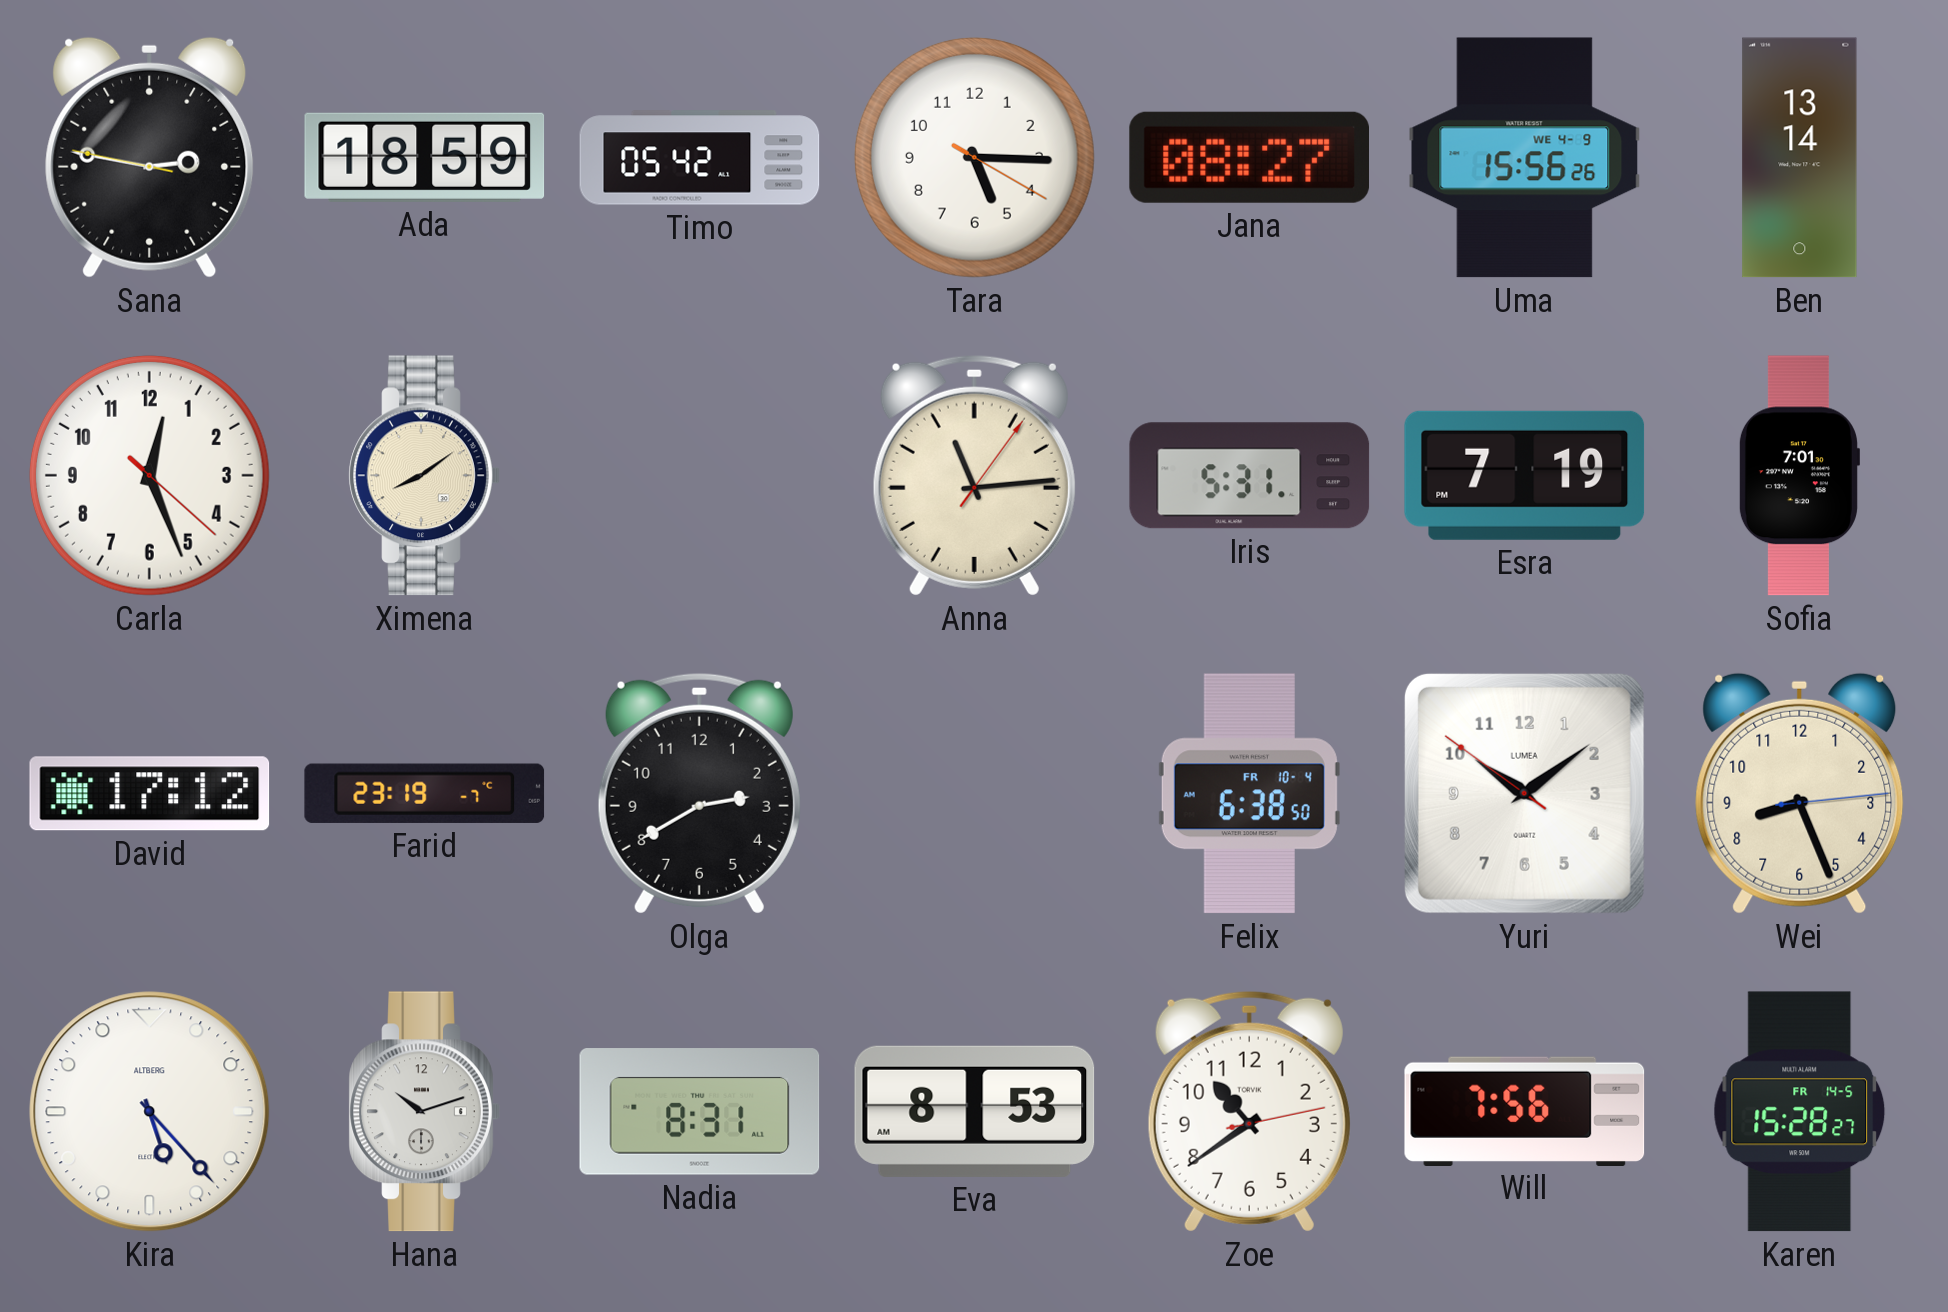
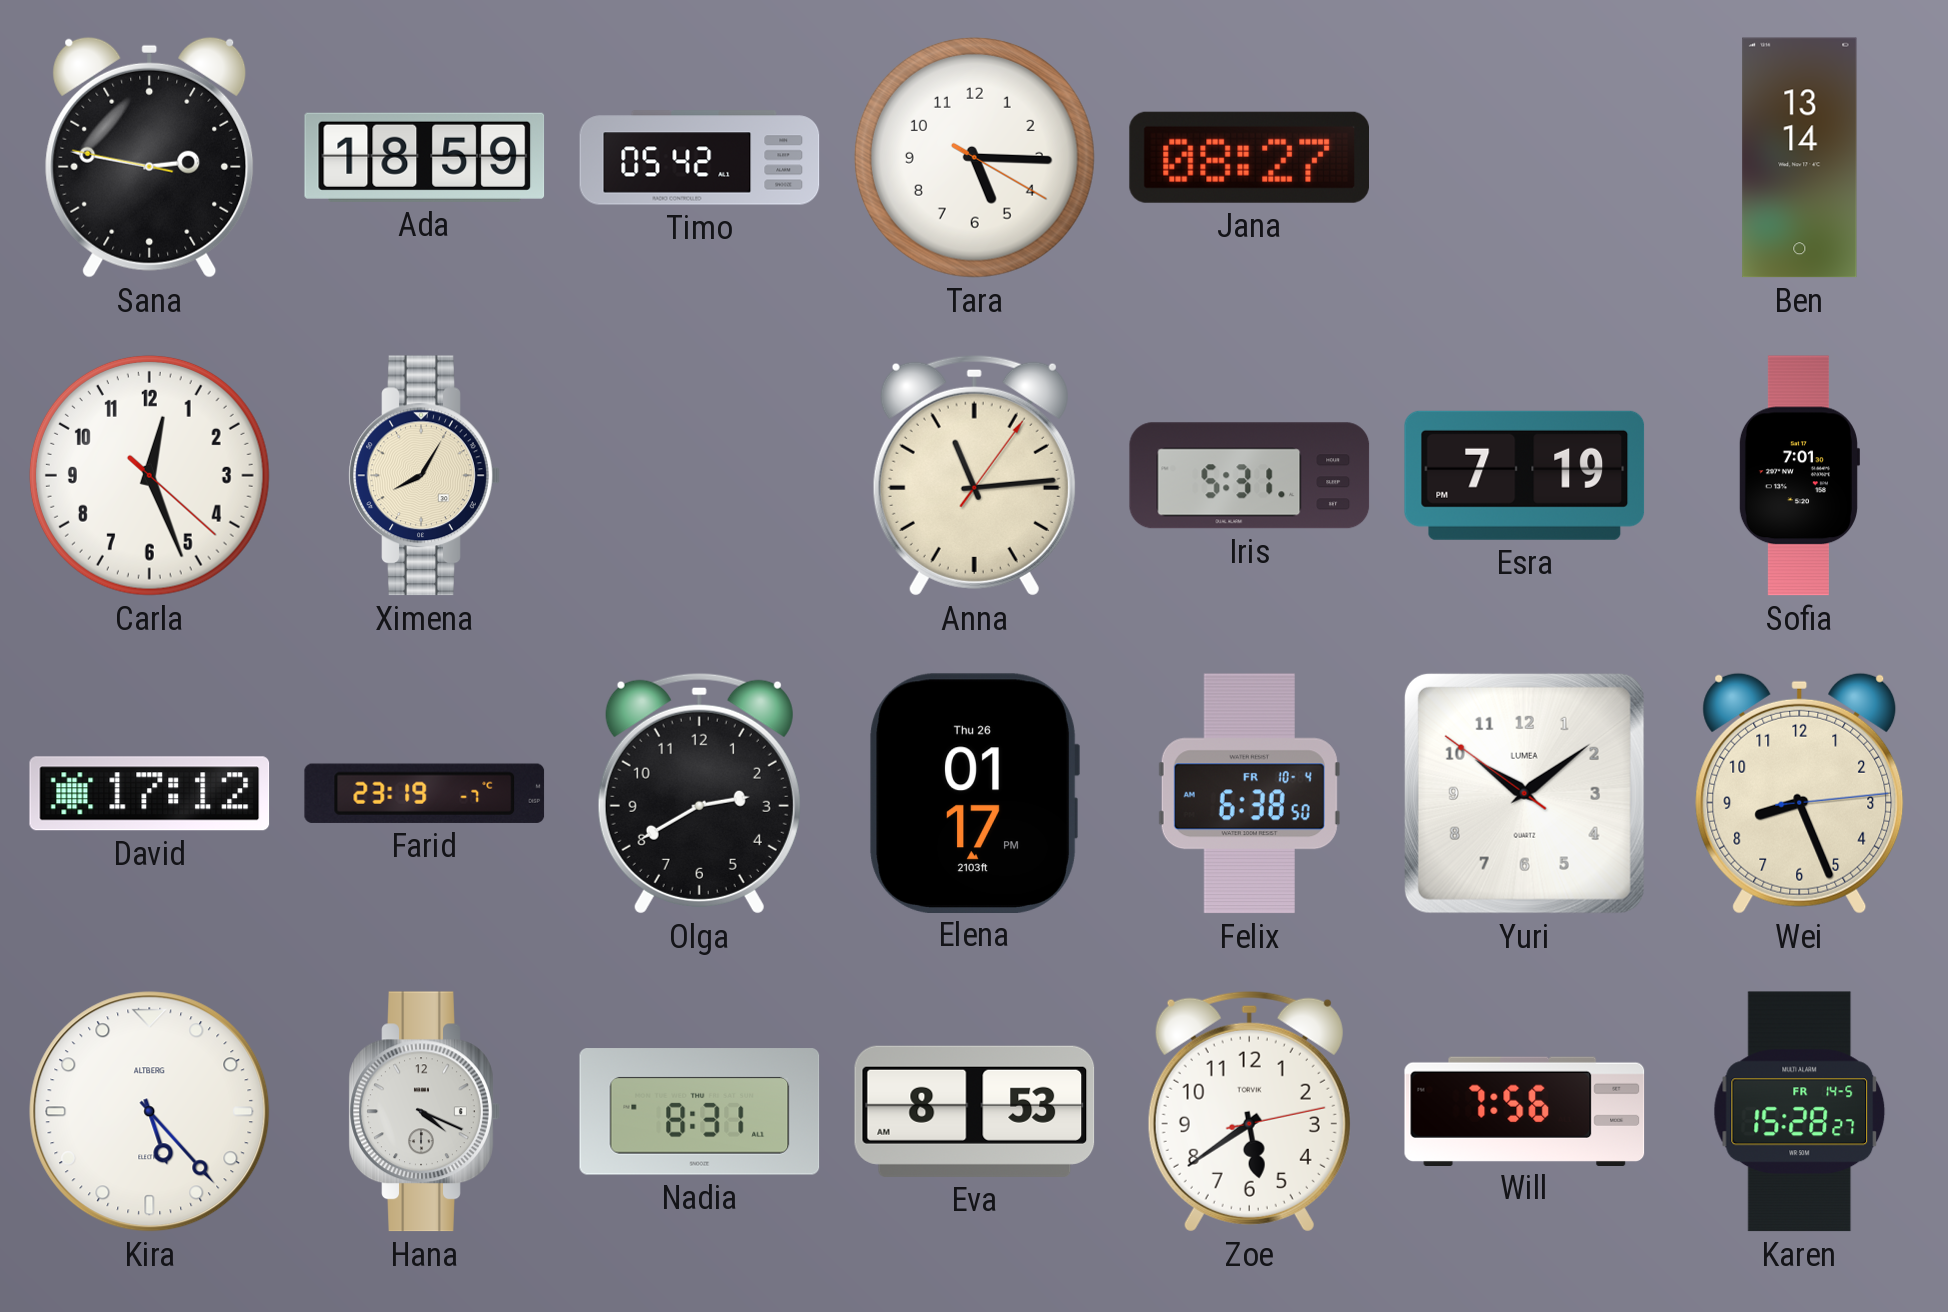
Uma: 15:56 -> none
Ximena: 8:09 -> 8:05
Elena: none -> 01:17
Hana: 10:12 -> 4:19
Zoe: 10:39 -> 5:39
